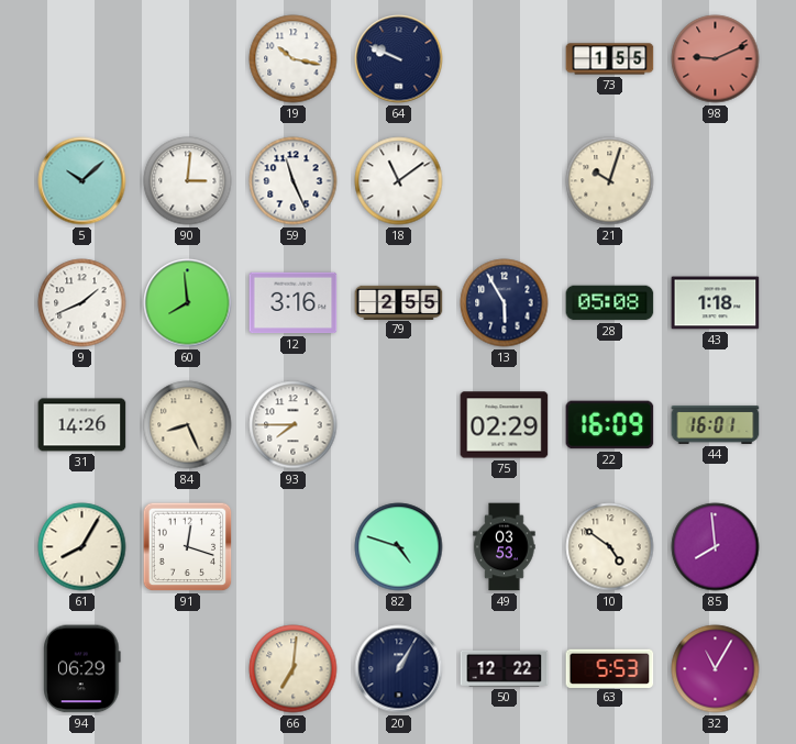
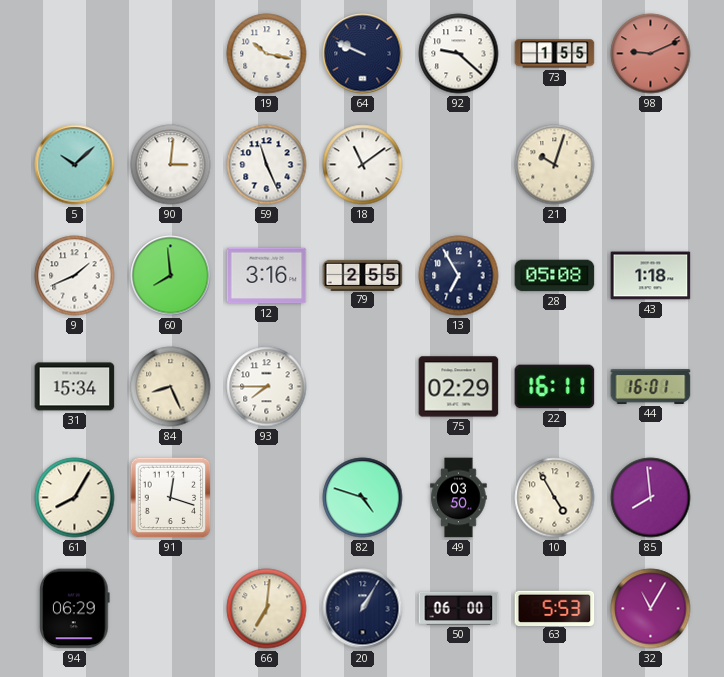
92: none -> 9:22
13: 5:55 -> 6:55
31: 14:26 -> 15:34
22: 16:09 -> 16:11
49: 03:53 -> 03:50
10: 4:51 -> 4:55
50: 12:22 -> 06:00
